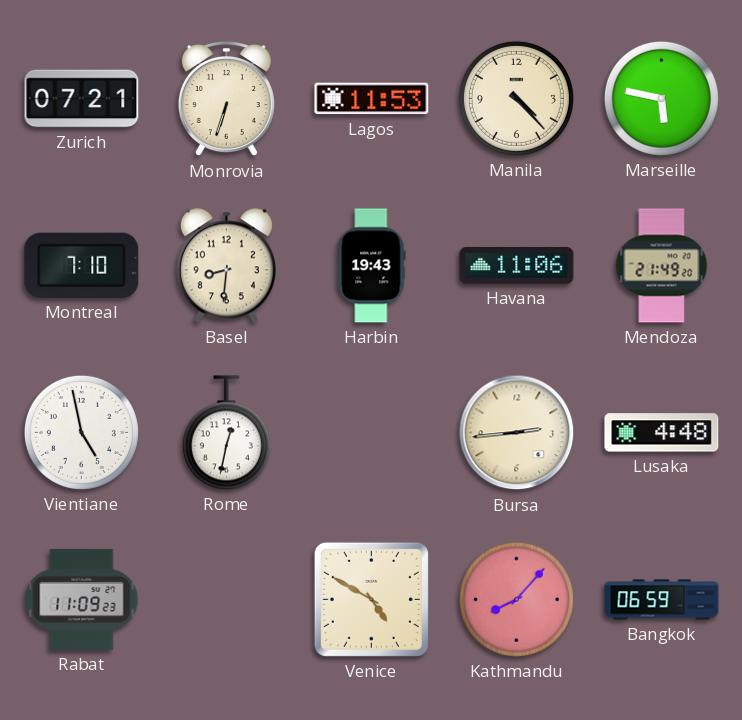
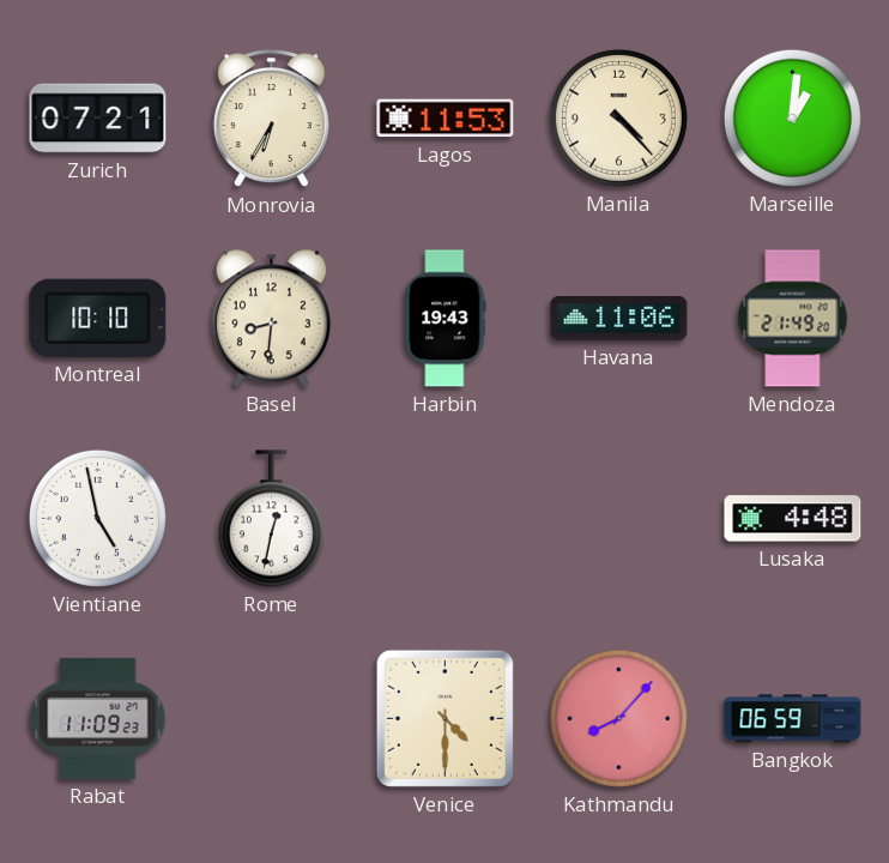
Monrovia: 6:33 -> 6:35
Marseille: 5:47 -> 1:01
Montreal: 7:10 -> 10:10
Bursa: 2:44 -> none
Venice: 4:50 -> 4:30
